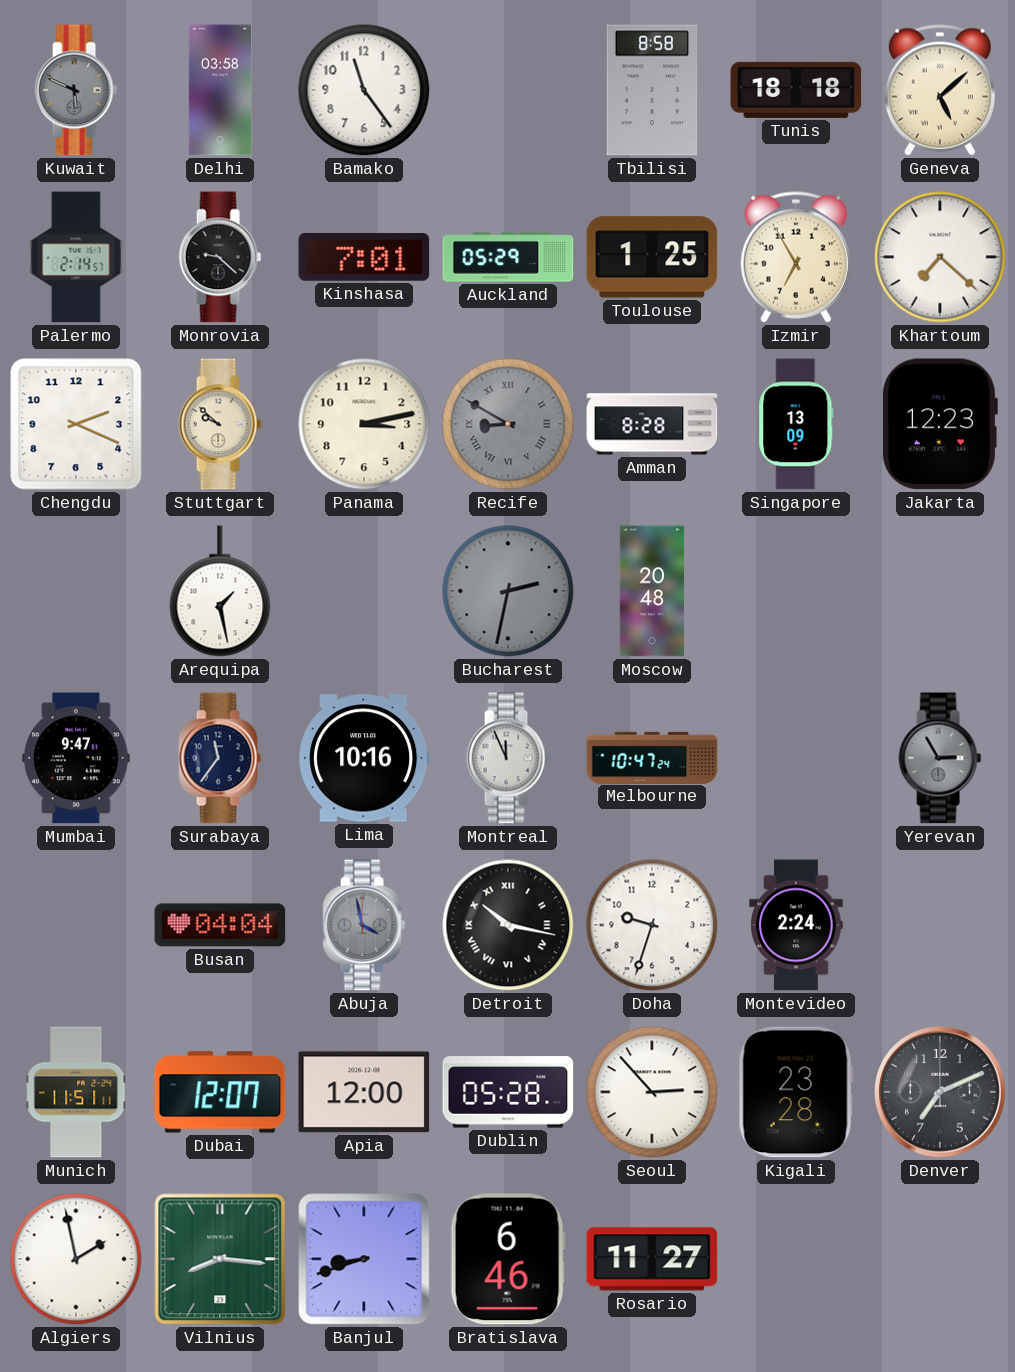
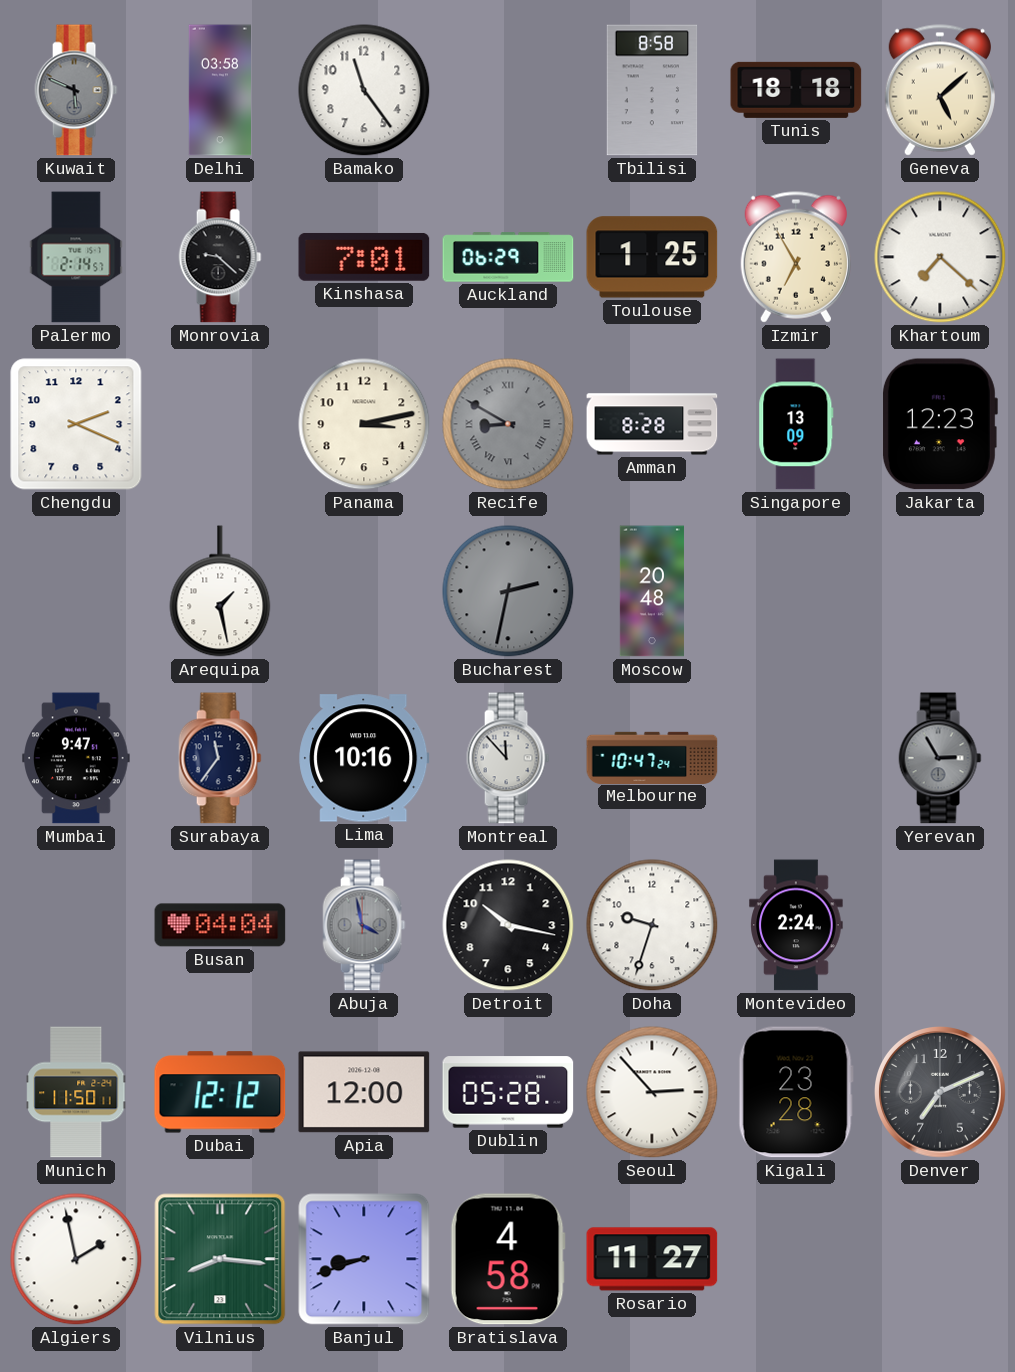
Auckland: 05:29 -> 06:29
Stuttgart: 9:52 -> none
Montreal: 11:56 -> 11:53
Detroit numerals: Roman -> Arabic
Munich: 11:51 -> 11:50
Dubai: 12:07 -> 12:12
Bratislava: 6:46 -> 4:58
